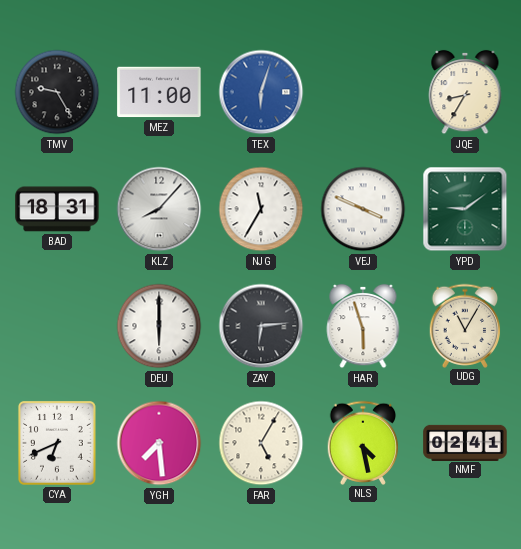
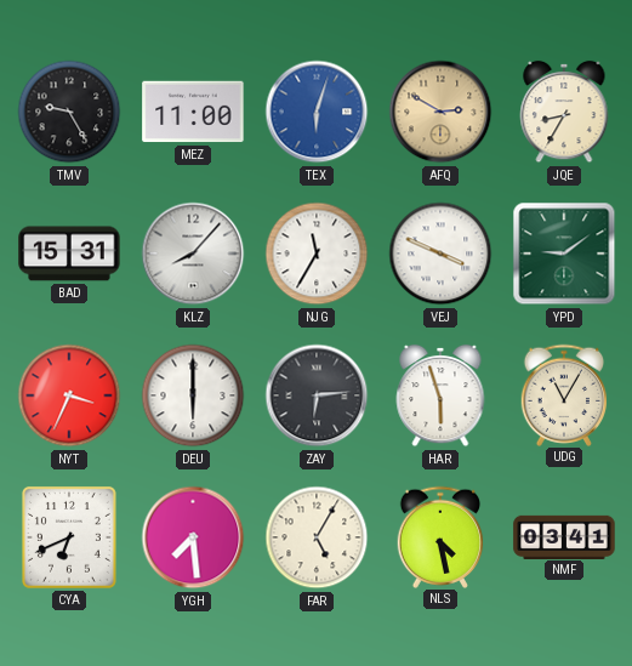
AFQ: none -> 2:50
BAD: 18:31 -> 15:31
NYT: none -> 3:34
NMF: 02:41 -> 03:41
